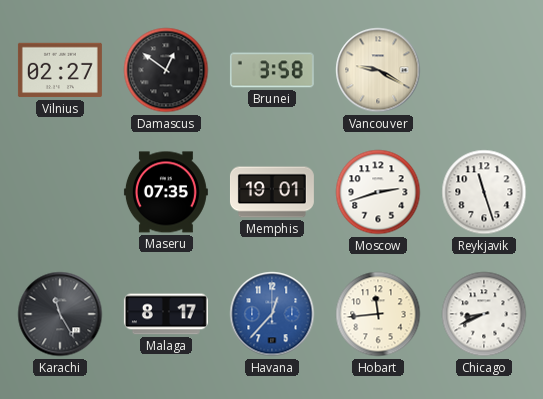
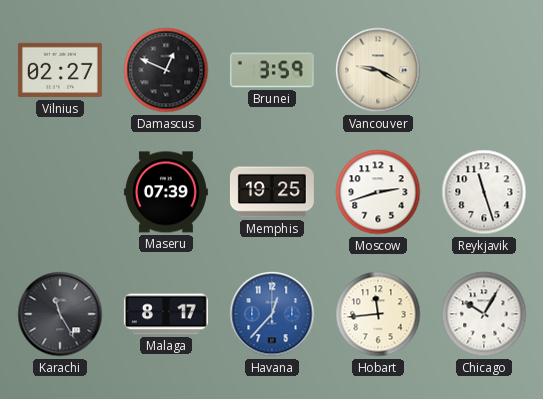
Damascus: 12:51 -> 12:49
Brunei: 3:58 -> 3:59
Maseru: 07:35 -> 07:39
Memphis: 19:01 -> 19:25
Chicago: 8:41 -> 10:05
